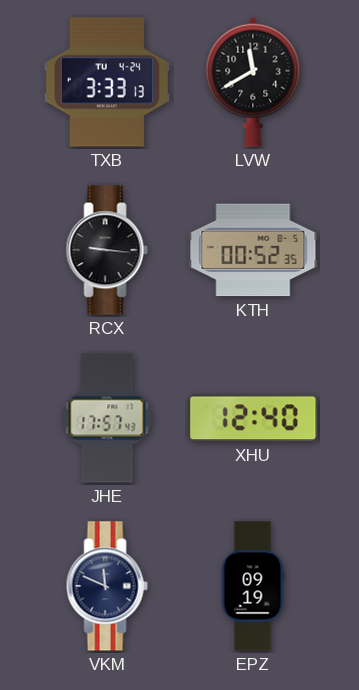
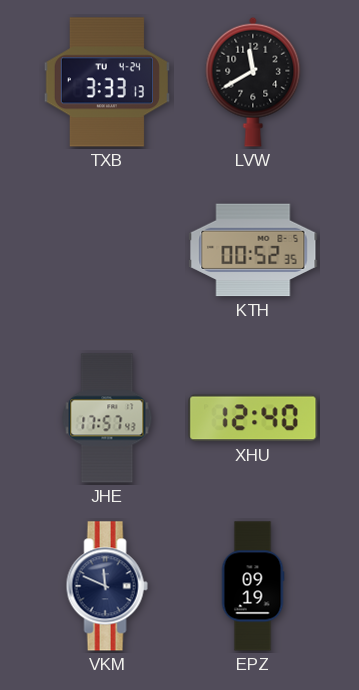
RCX: 9:16 -> none
